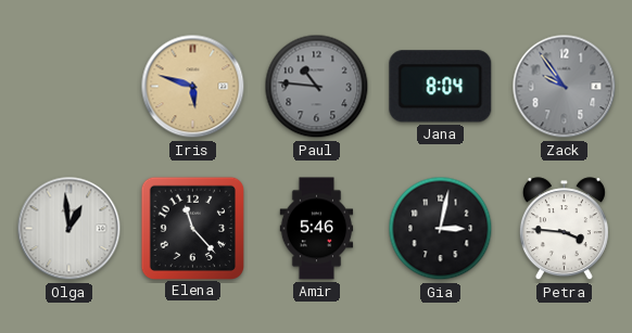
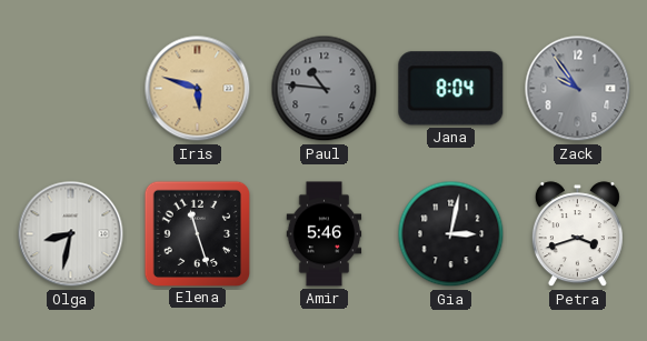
Olga: 12:59 -> 8:32
Elena: 11:23 -> 11:27
Petra: 3:46 -> 3:42
